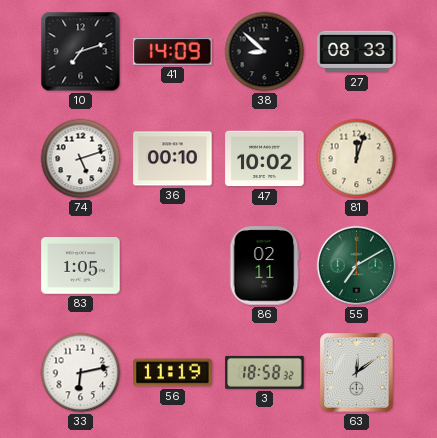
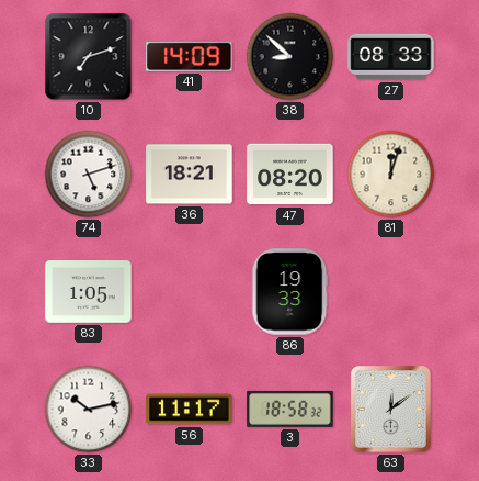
36: 00:10 -> 18:21
47: 10:02 -> 08:20
86: 02:11 -> 19:33
55: 7:10 -> none
33: 6:13 -> 10:13
56: 11:19 -> 11:17
